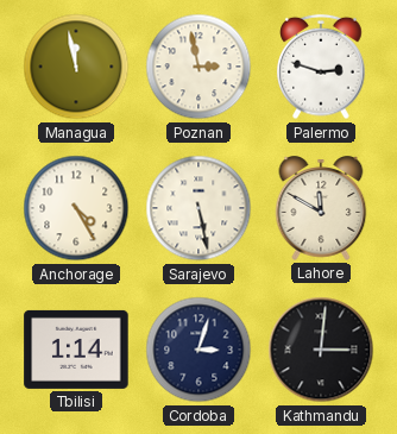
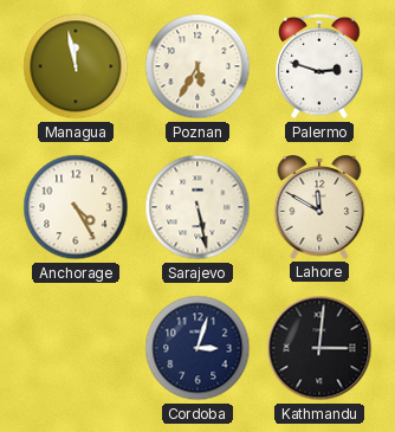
Poznan: 2:58 -> 5:35
Tbilisi: 1:14 -> none
